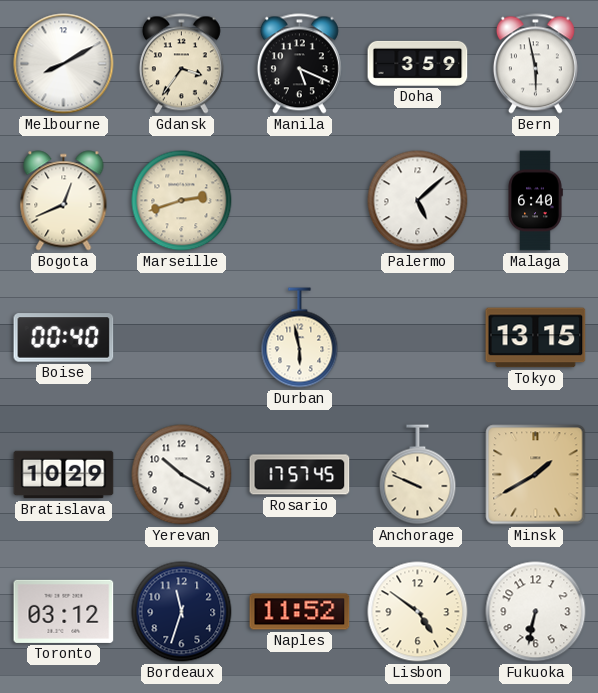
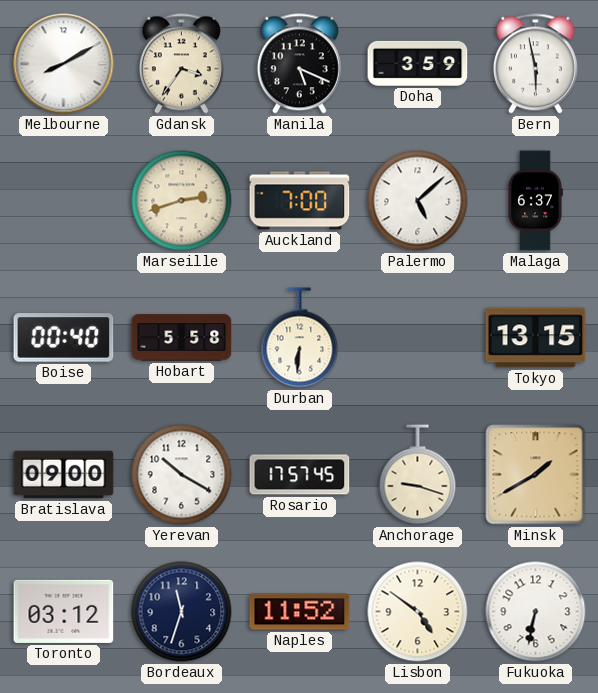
Bogota: 12:41 -> none
Auckland: none -> 7:00
Malaga: 6:40 -> 6:37
Hobart: none -> 5:58
Durban: 5:58 -> 6:31
Bratislava: 10:29 -> 09:00
Anchorage: 9:49 -> 9:18
